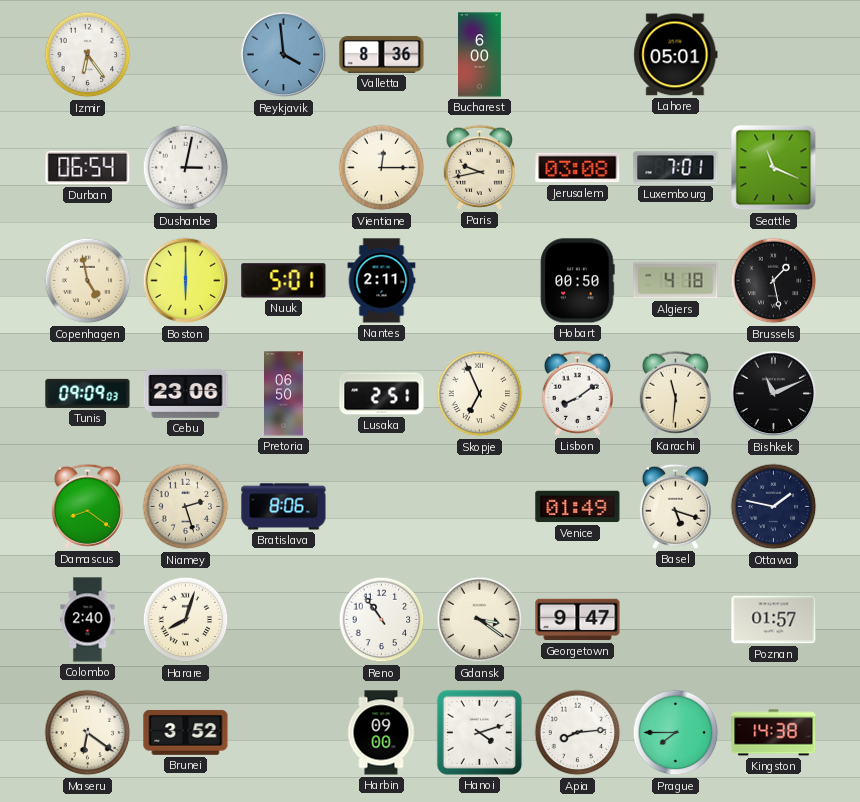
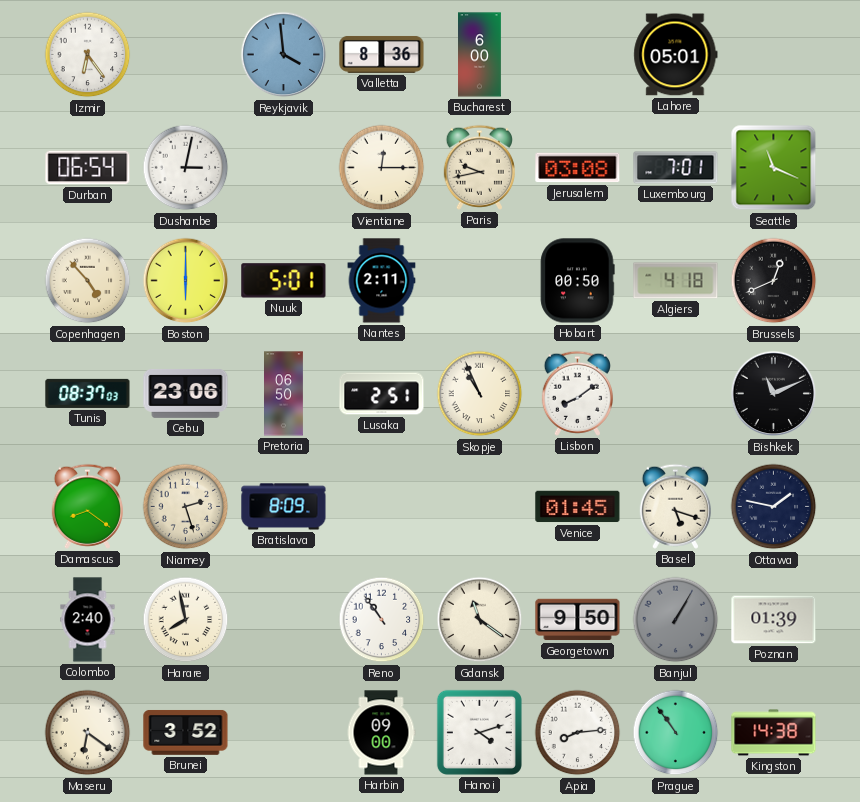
Copenhagen: 4:58 -> 4:53
Brussels: 1:28 -> 12:41
Tunis: 09:09 -> 08:37
Skopje: 6:56 -> 10:56
Karachi: 11:31 -> none
Bratislava: 8:06 -> 8:09
Venice: 01:49 -> 01:45
Harare: 8:03 -> 7:58
Gdansk: 3:21 -> 11:21
Georgetown: 9:47 -> 9:50
Banjul: none -> 1:05
Poznan: 01:57 -> 01:39
Prague: 7:45 -> 10:54
